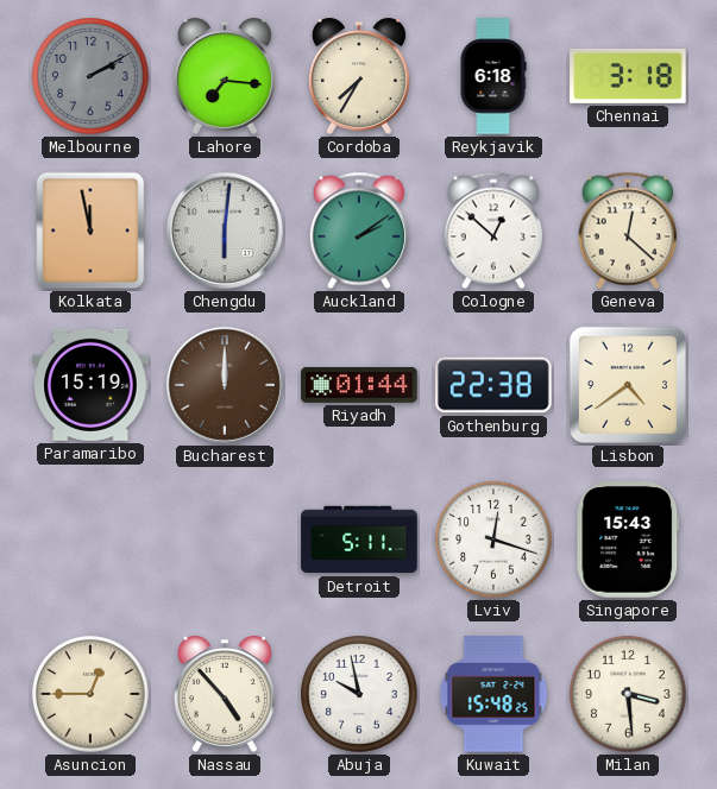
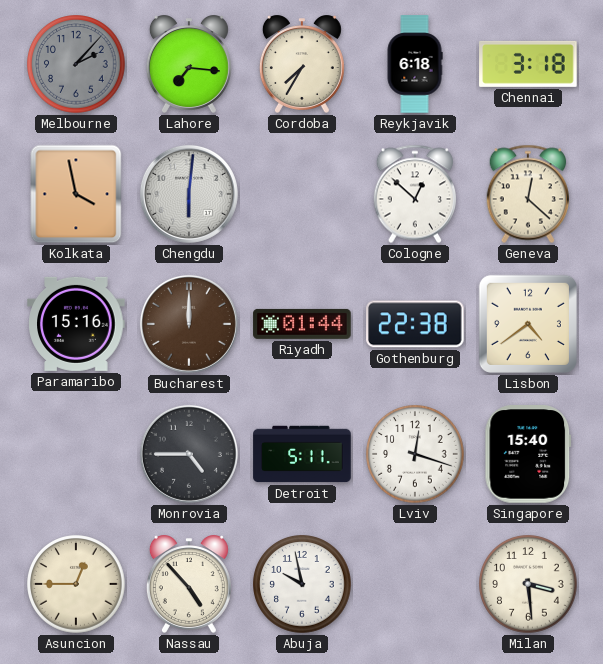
Melbourne: 2:10 -> 2:07
Kolkata: 11:58 -> 3:58
Auckland: 2:09 -> none
Paramaribo: 15:19 -> 15:16
Monrovia: none -> 4:45
Singapore: 15:43 -> 15:40
Kuwait: 15:48 -> none
